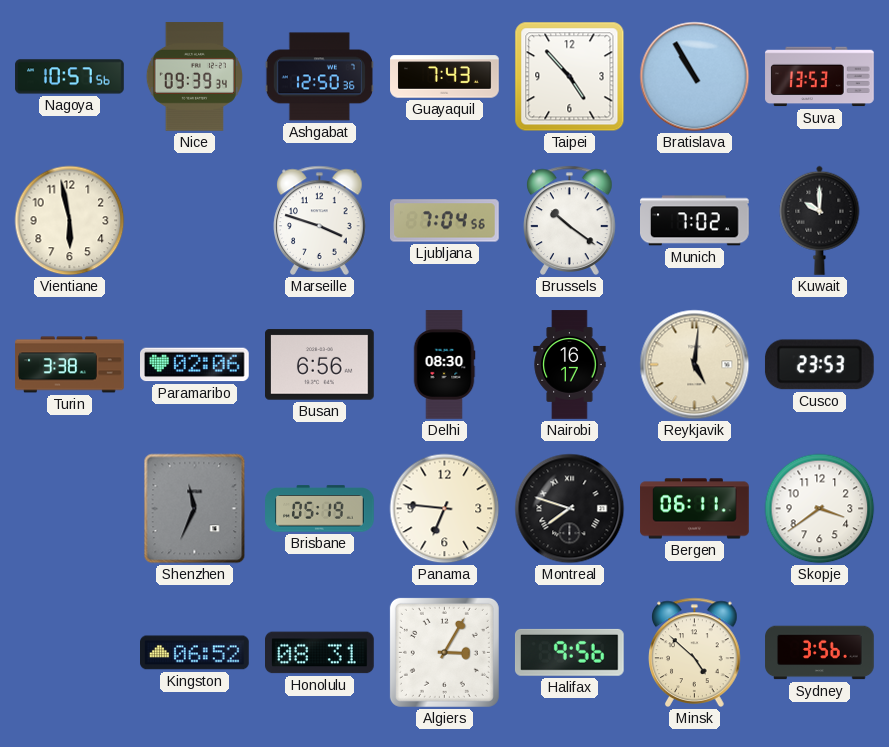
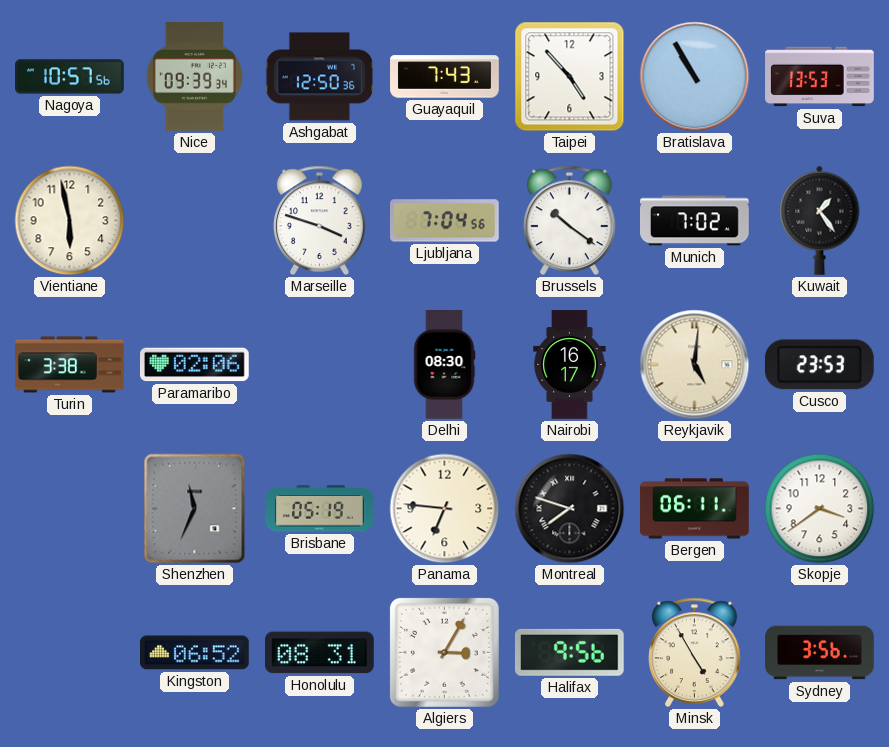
Kuwait: 10:00 -> 1:24
Busan: 6:56 -> none
Minsk: 4:52 -> 4:55
